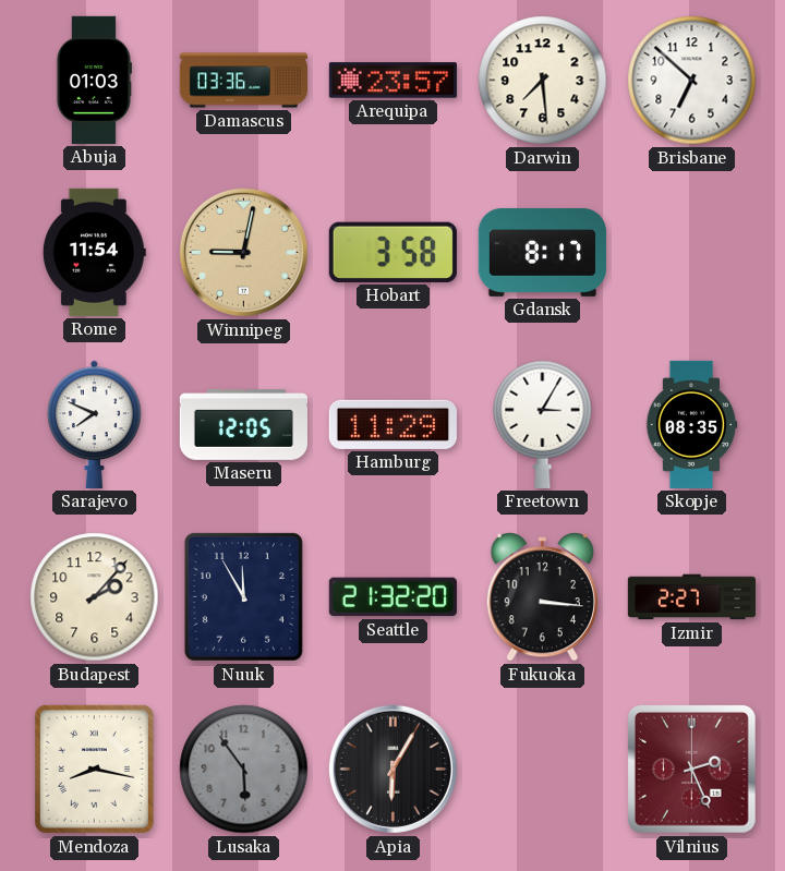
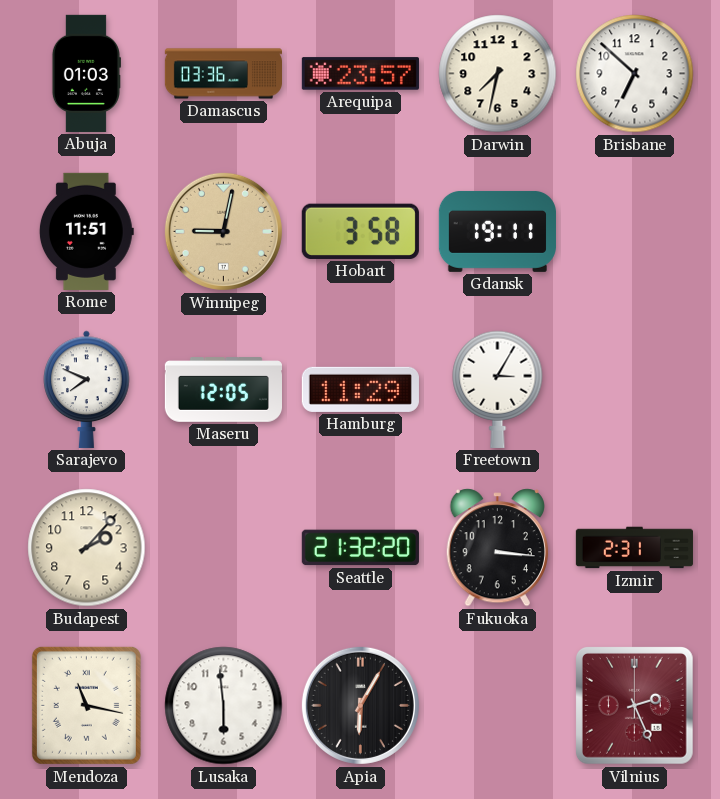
Darwin: 7:29 -> 7:32
Rome: 11:54 -> 11:51
Gdansk: 8:17 -> 19:11
Skopje: 08:35 -> none
Nuuk: 11:55 -> none
Izmir: 2:27 -> 2:31
Mendoza: 8:17 -> 11:17
Lusaka: 5:54 -> 5:59
Lusaka dial: grey -> white
